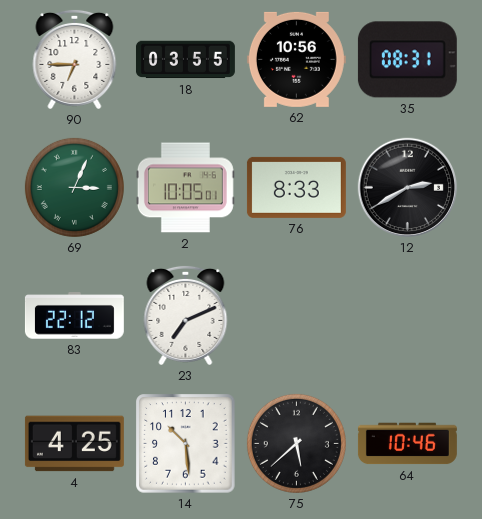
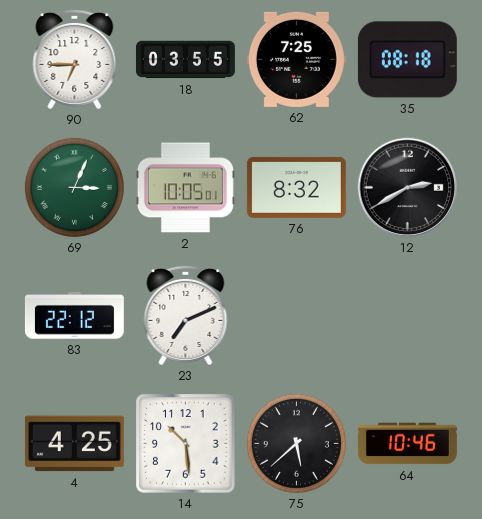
62: 10:56 -> 7:25
35: 08:31 -> 08:18
76: 8:33 -> 8:32
